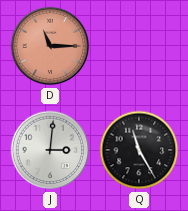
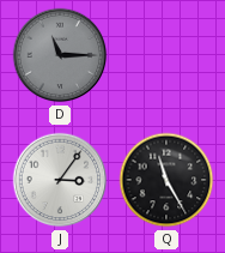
D dial: salmon -> grey
J: 3:01 -> 3:06
